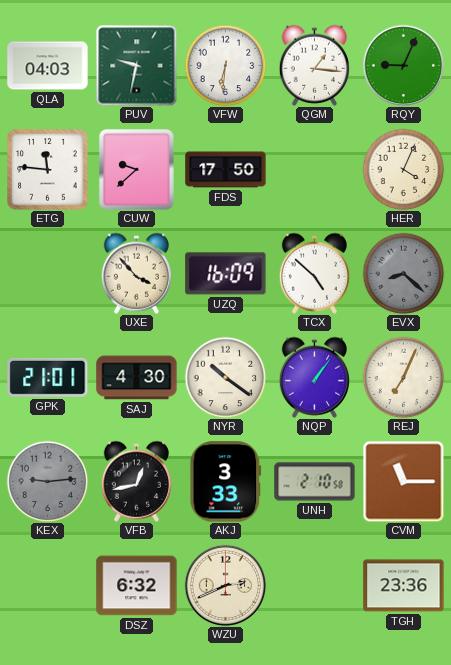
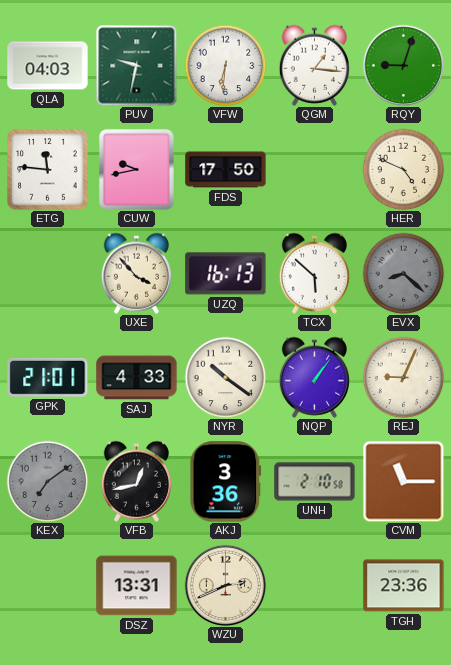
RQY: 9:04 -> 9:03
CUW: 9:38 -> 9:43
HER: 4:04 -> 4:49
UZQ: 16:09 -> 16:13
TCX: 4:52 -> 5:52
SAJ: 4:30 -> 4:33
REJ: 7:04 -> 9:04
KEX: 9:14 -> 7:09
AKJ: 3:33 -> 3:36
DSZ: 6:32 -> 13:31
